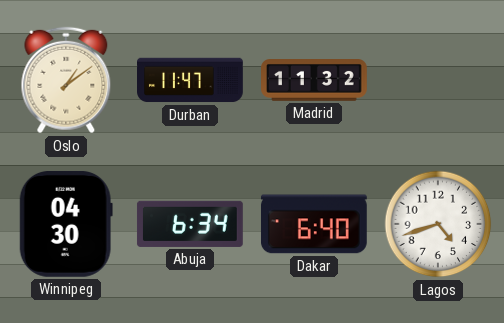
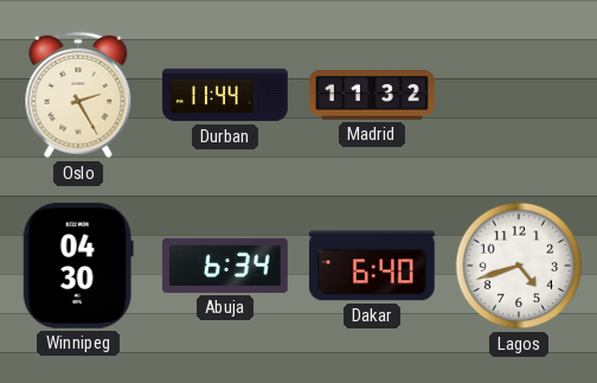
Oslo: 1:09 -> 2:25
Durban: 11:47 -> 11:44
